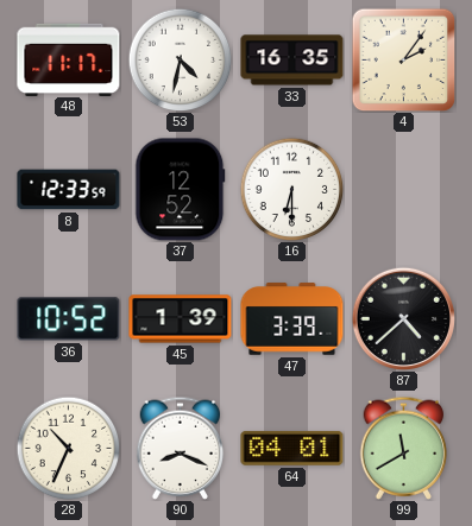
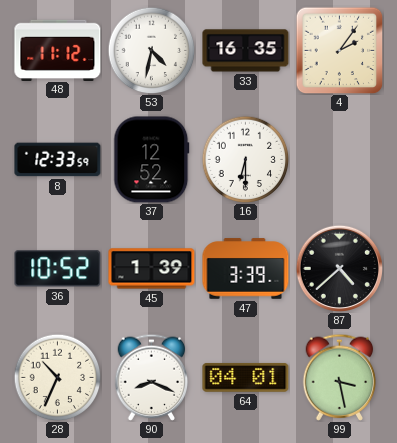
48: 11:17 -> 11:12
99: 11:40 -> 3:28
